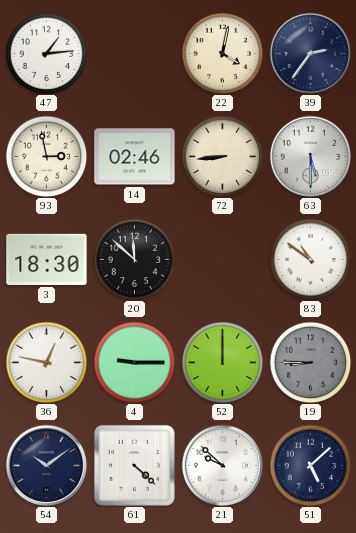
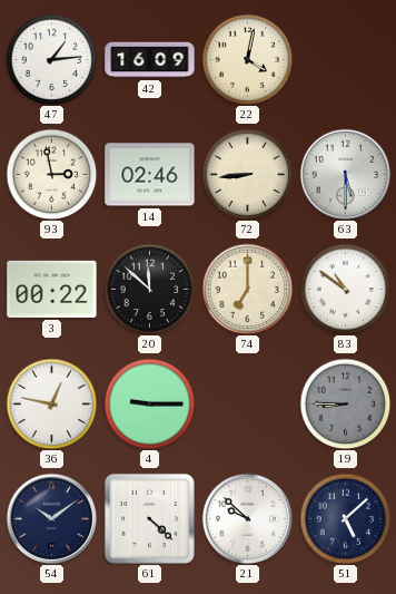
42: none -> 16:09
39: 2:36 -> none
3: 18:30 -> 00:22
74: none -> 7:00
52: 12:00 -> none
